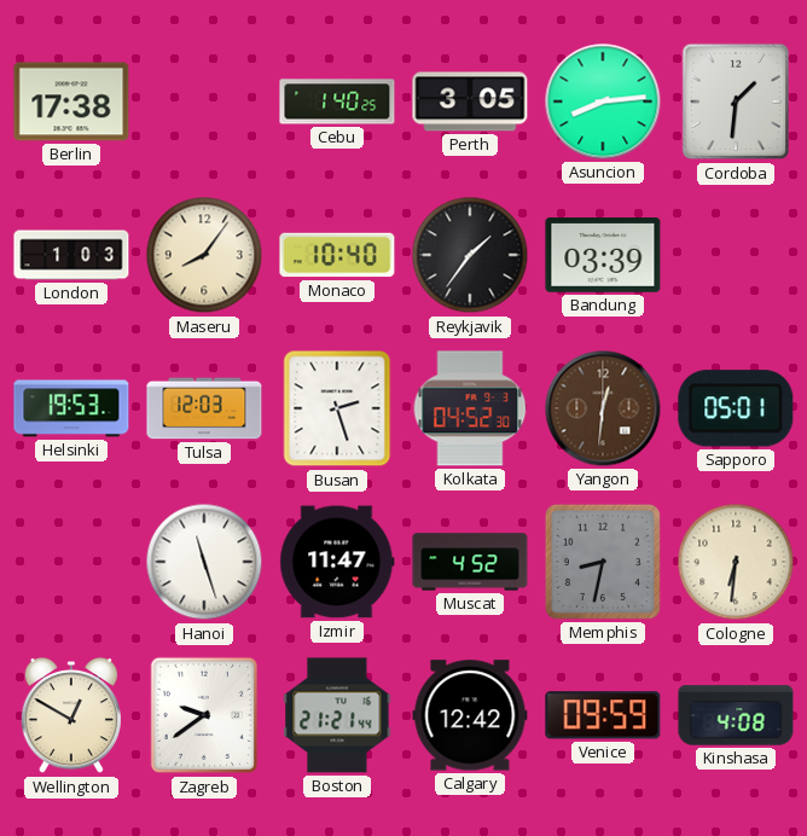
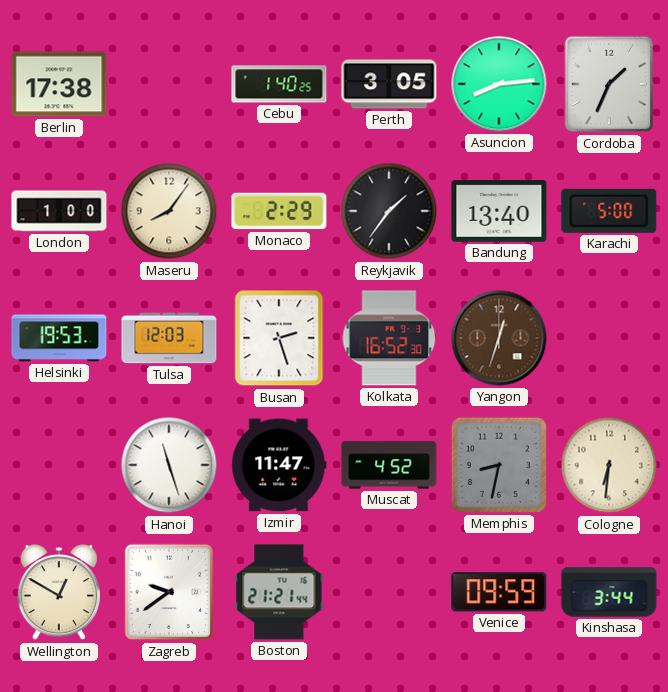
Cordoba: 1:31 -> 1:34
London: 1:03 -> 1:00
Monaco: 10:40 -> 2:29
Bandung: 03:39 -> 13:40
Karachi: none -> 5:00
Kolkata: 04:52 -> 16:52
Yangon: 12:31 -> 12:33
Sapporo: 05:01 -> none
Calgary: 12:42 -> none
Kinshasa: 4:08 -> 3:44
